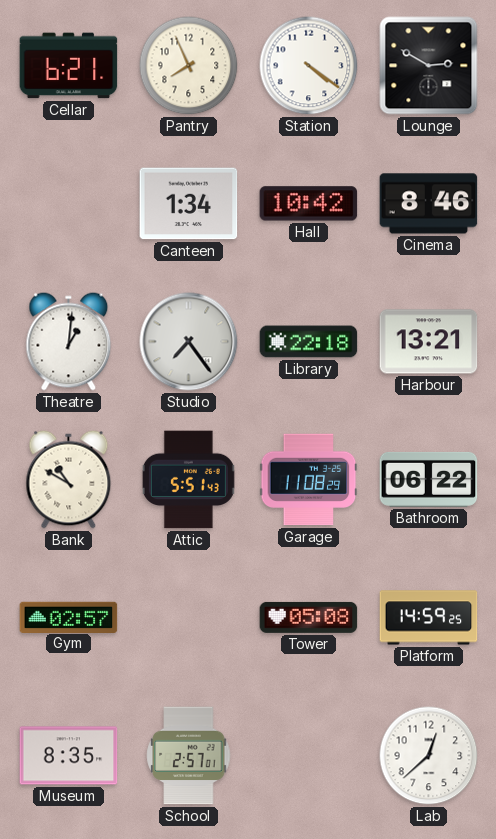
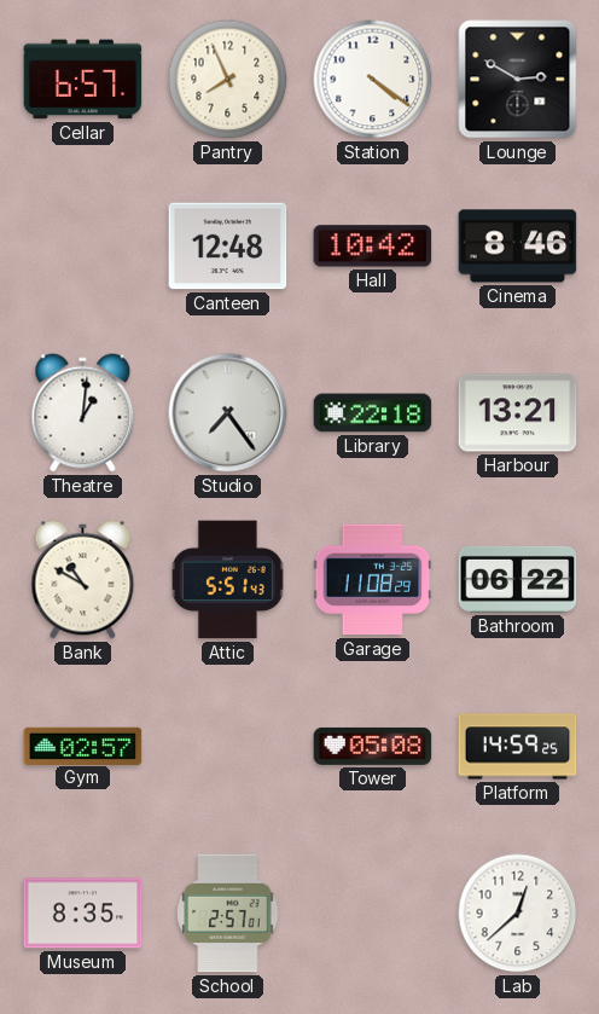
Cellar: 6:21 -> 6:57
Canteen: 1:34 -> 12:48
